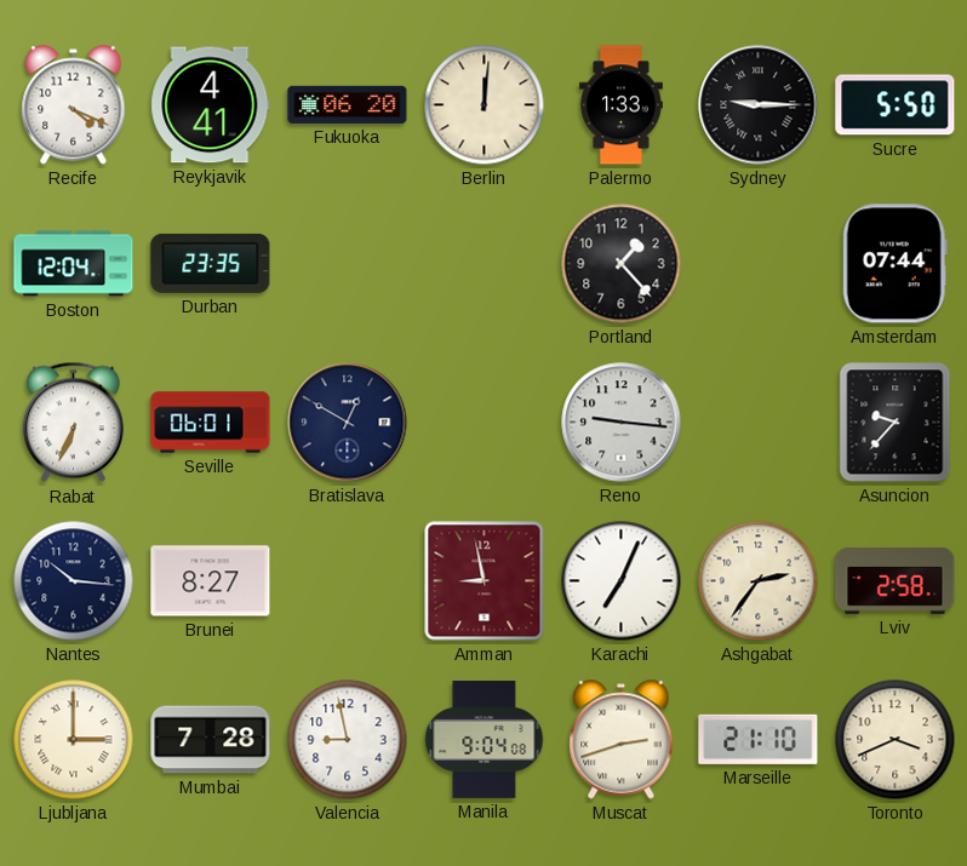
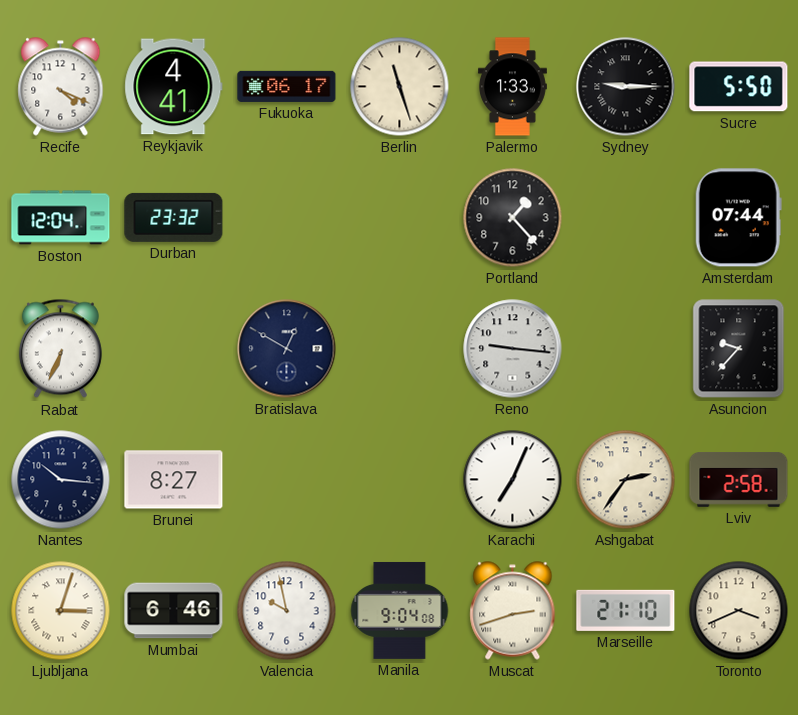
Fukuoka: 06:20 -> 06:17
Berlin: 12:01 -> 11:27
Durban: 23:35 -> 23:32
Seville: 06:01 -> none
Amman: 8:58 -> none
Ljubljana: 3:00 -> 3:03
Mumbai: 7:28 -> 6:46
Valencia: 8:58 -> 9:58
